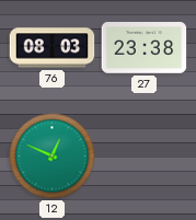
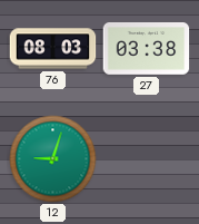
27: 23:38 -> 03:38
12: 12:49 -> 9:03
